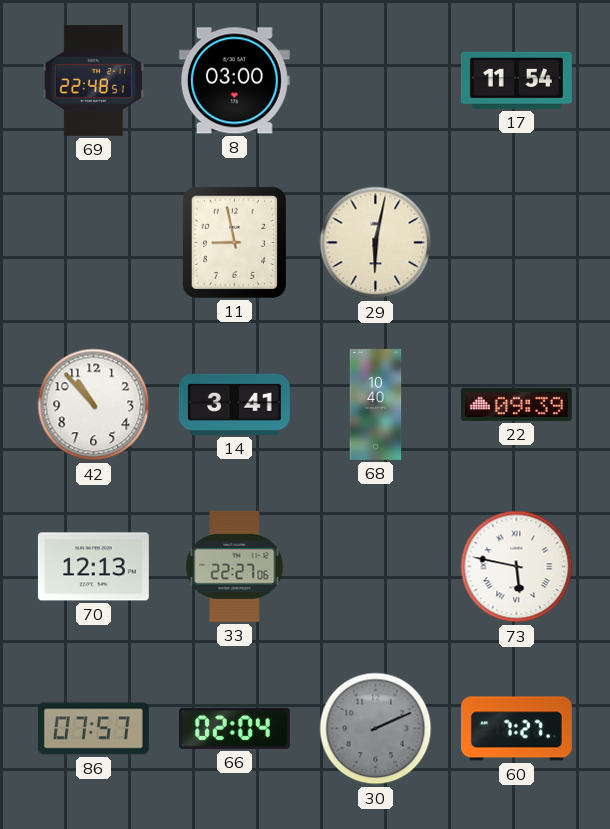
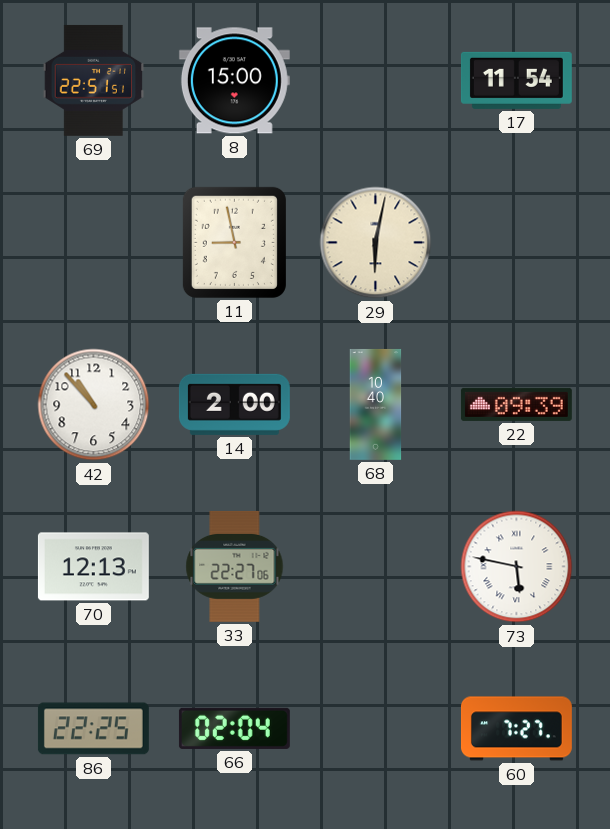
69: 22:48 -> 22:51
8: 03:00 -> 15:00
14: 3:41 -> 2:00
86: 07:57 -> 22:25
30: 2:11 -> none
